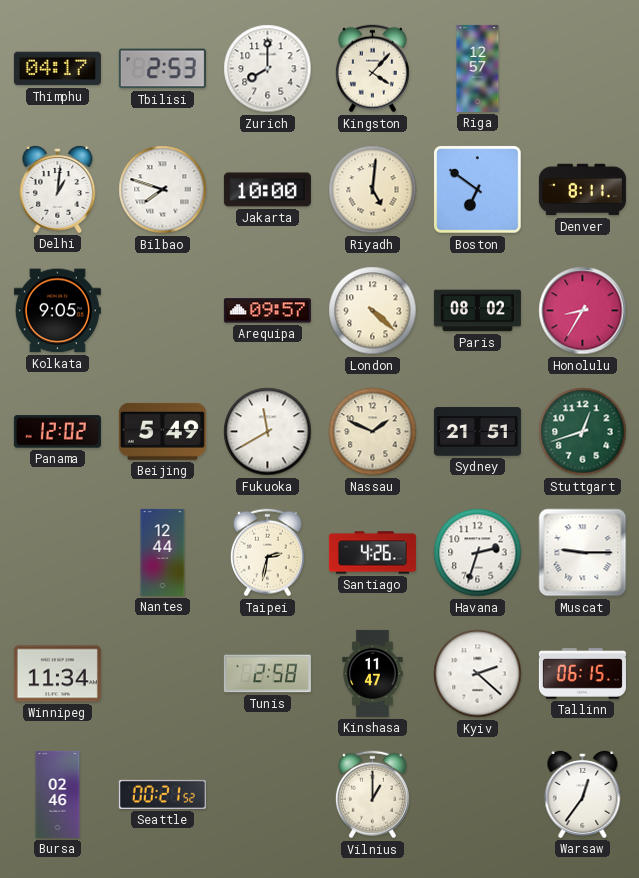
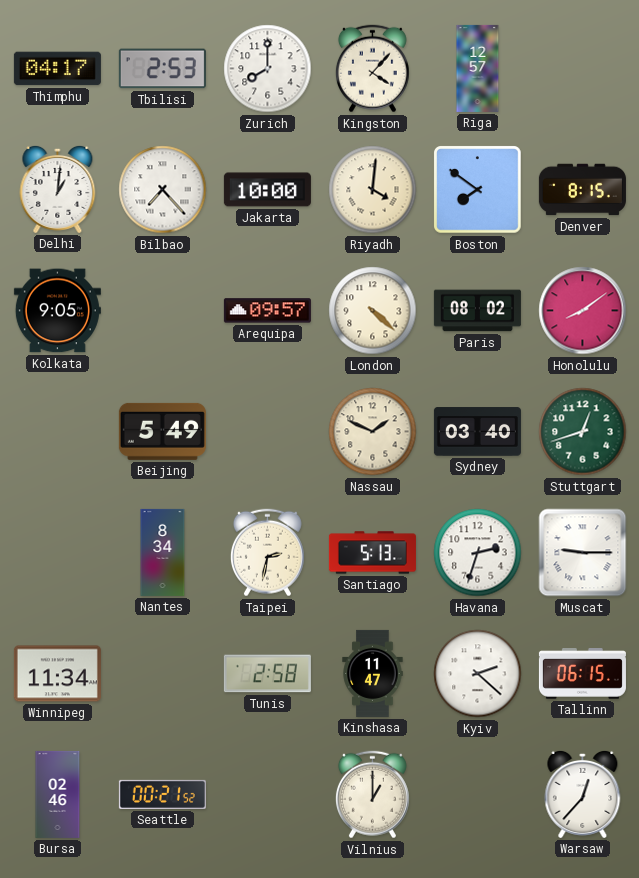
Bilbao: 7:48 -> 7:23
Riyadh: 5:01 -> 4:01
Boston: 6:51 -> 7:51
Denver: 8:11 -> 8:15
Honolulu: 8:35 -> 8:09
Panama: 12:02 -> none
Fukuoka: 11:40 -> none
Sydney: 21:51 -> 03:40
Nantes: 12:44 -> 8:34
Santiago: 4:26 -> 5:13
Warsaw: 12:36 -> 12:37
